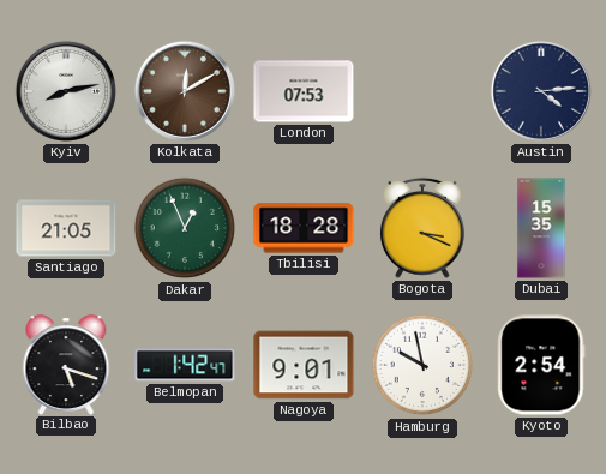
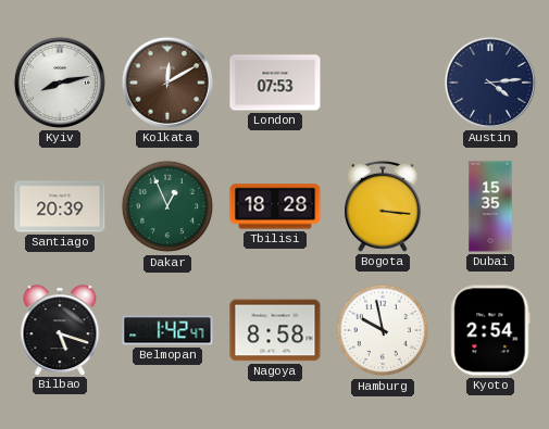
Santiago: 21:05 -> 20:39
Bogota: 3:19 -> 3:16
Nagoya: 9:01 -> 8:58
